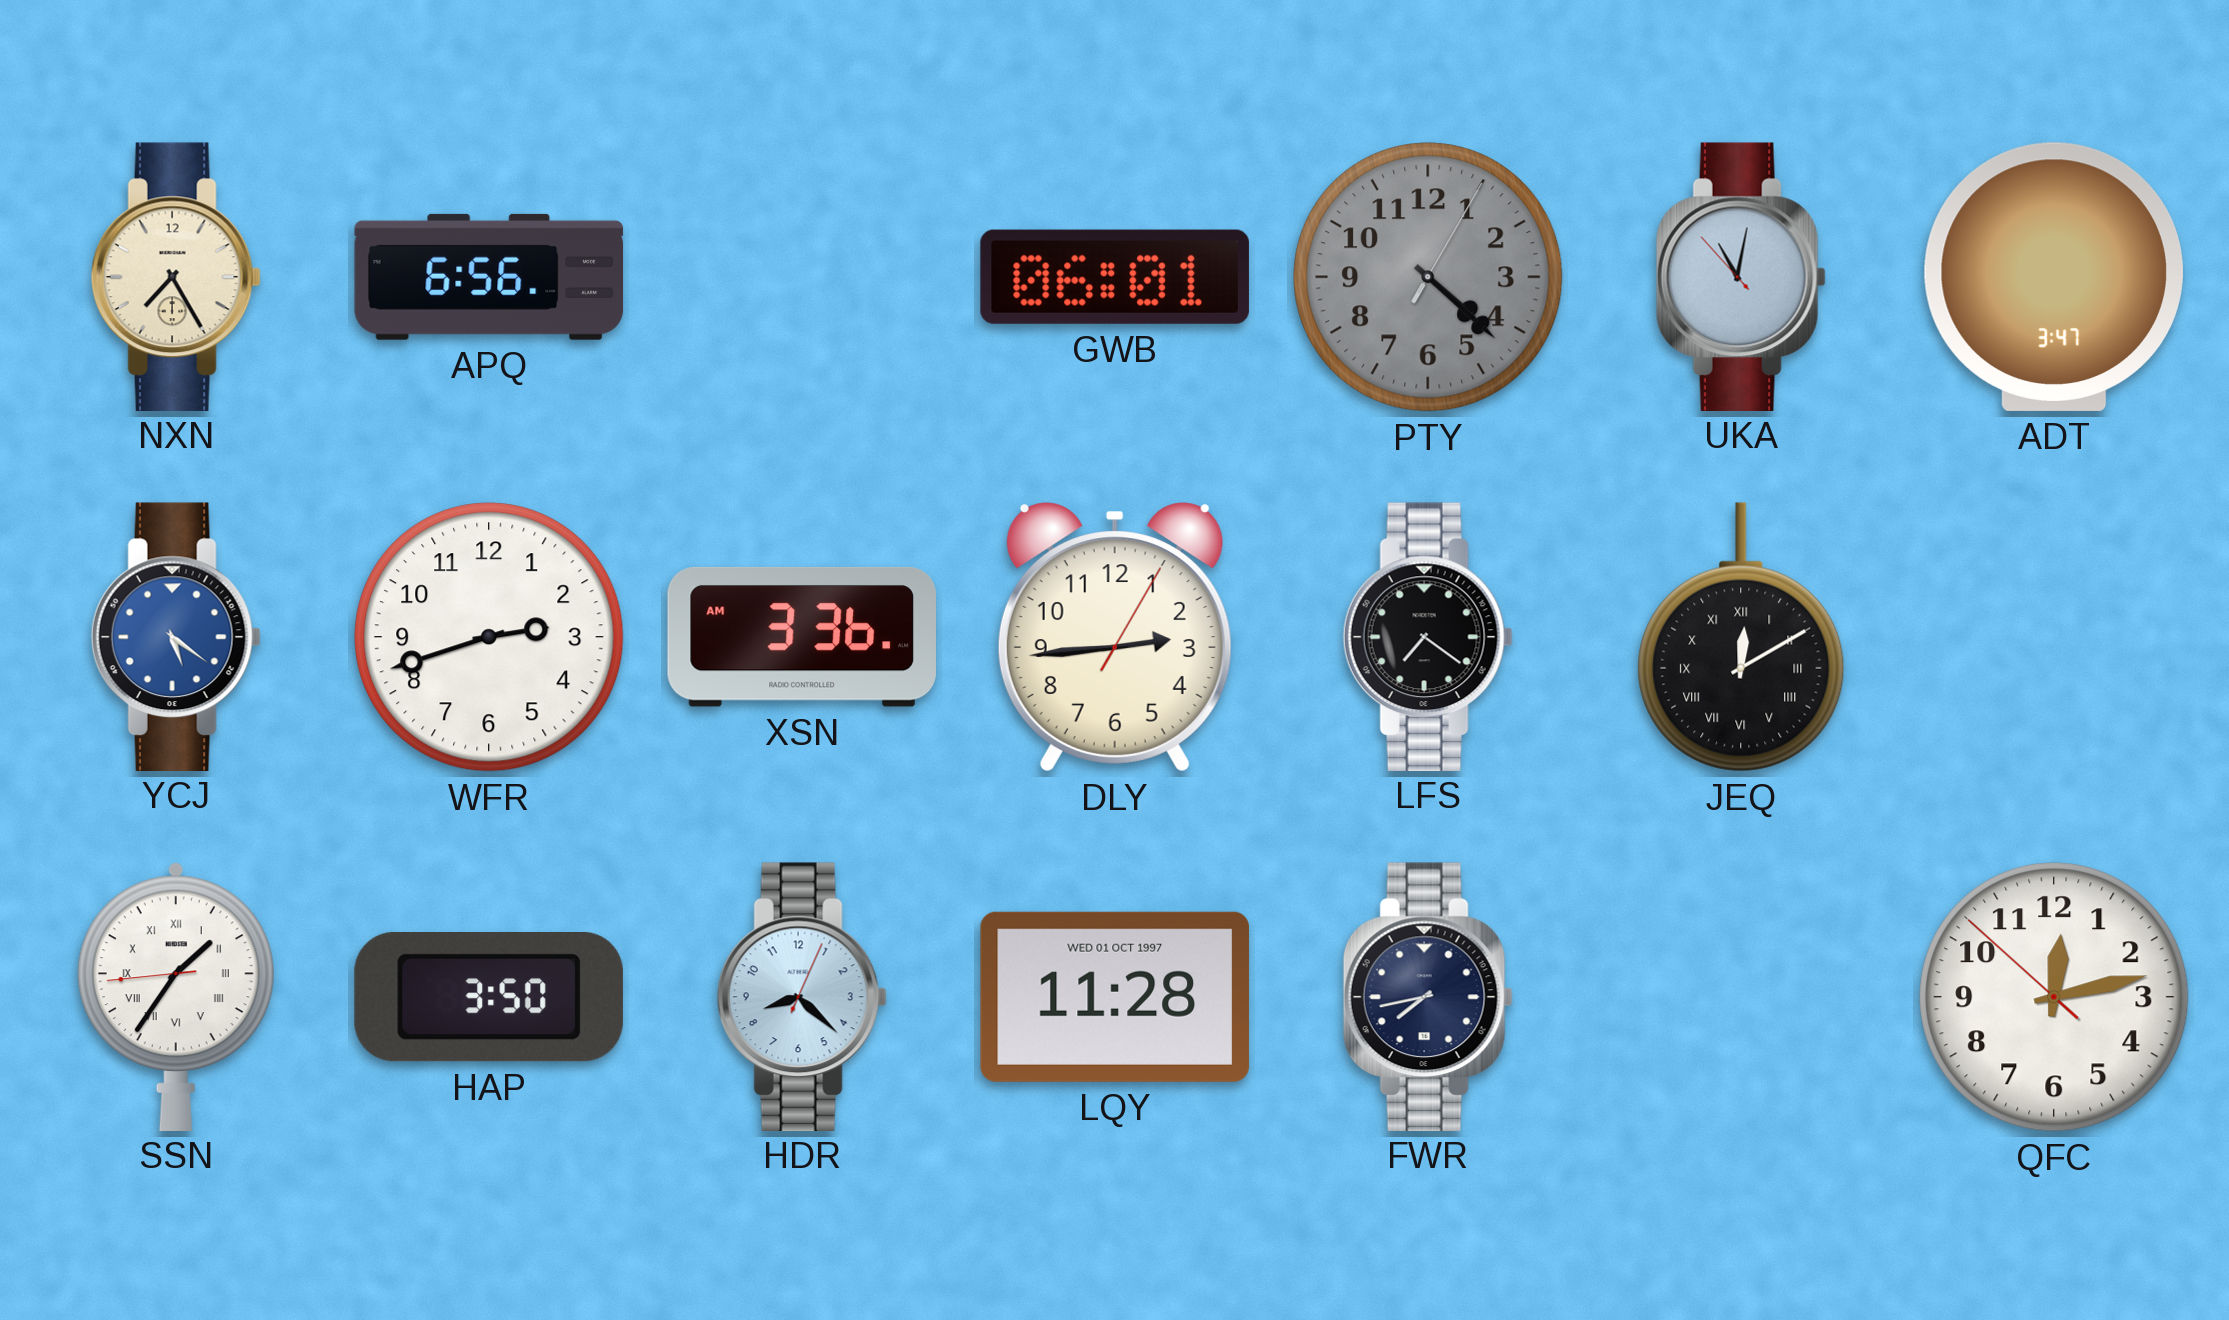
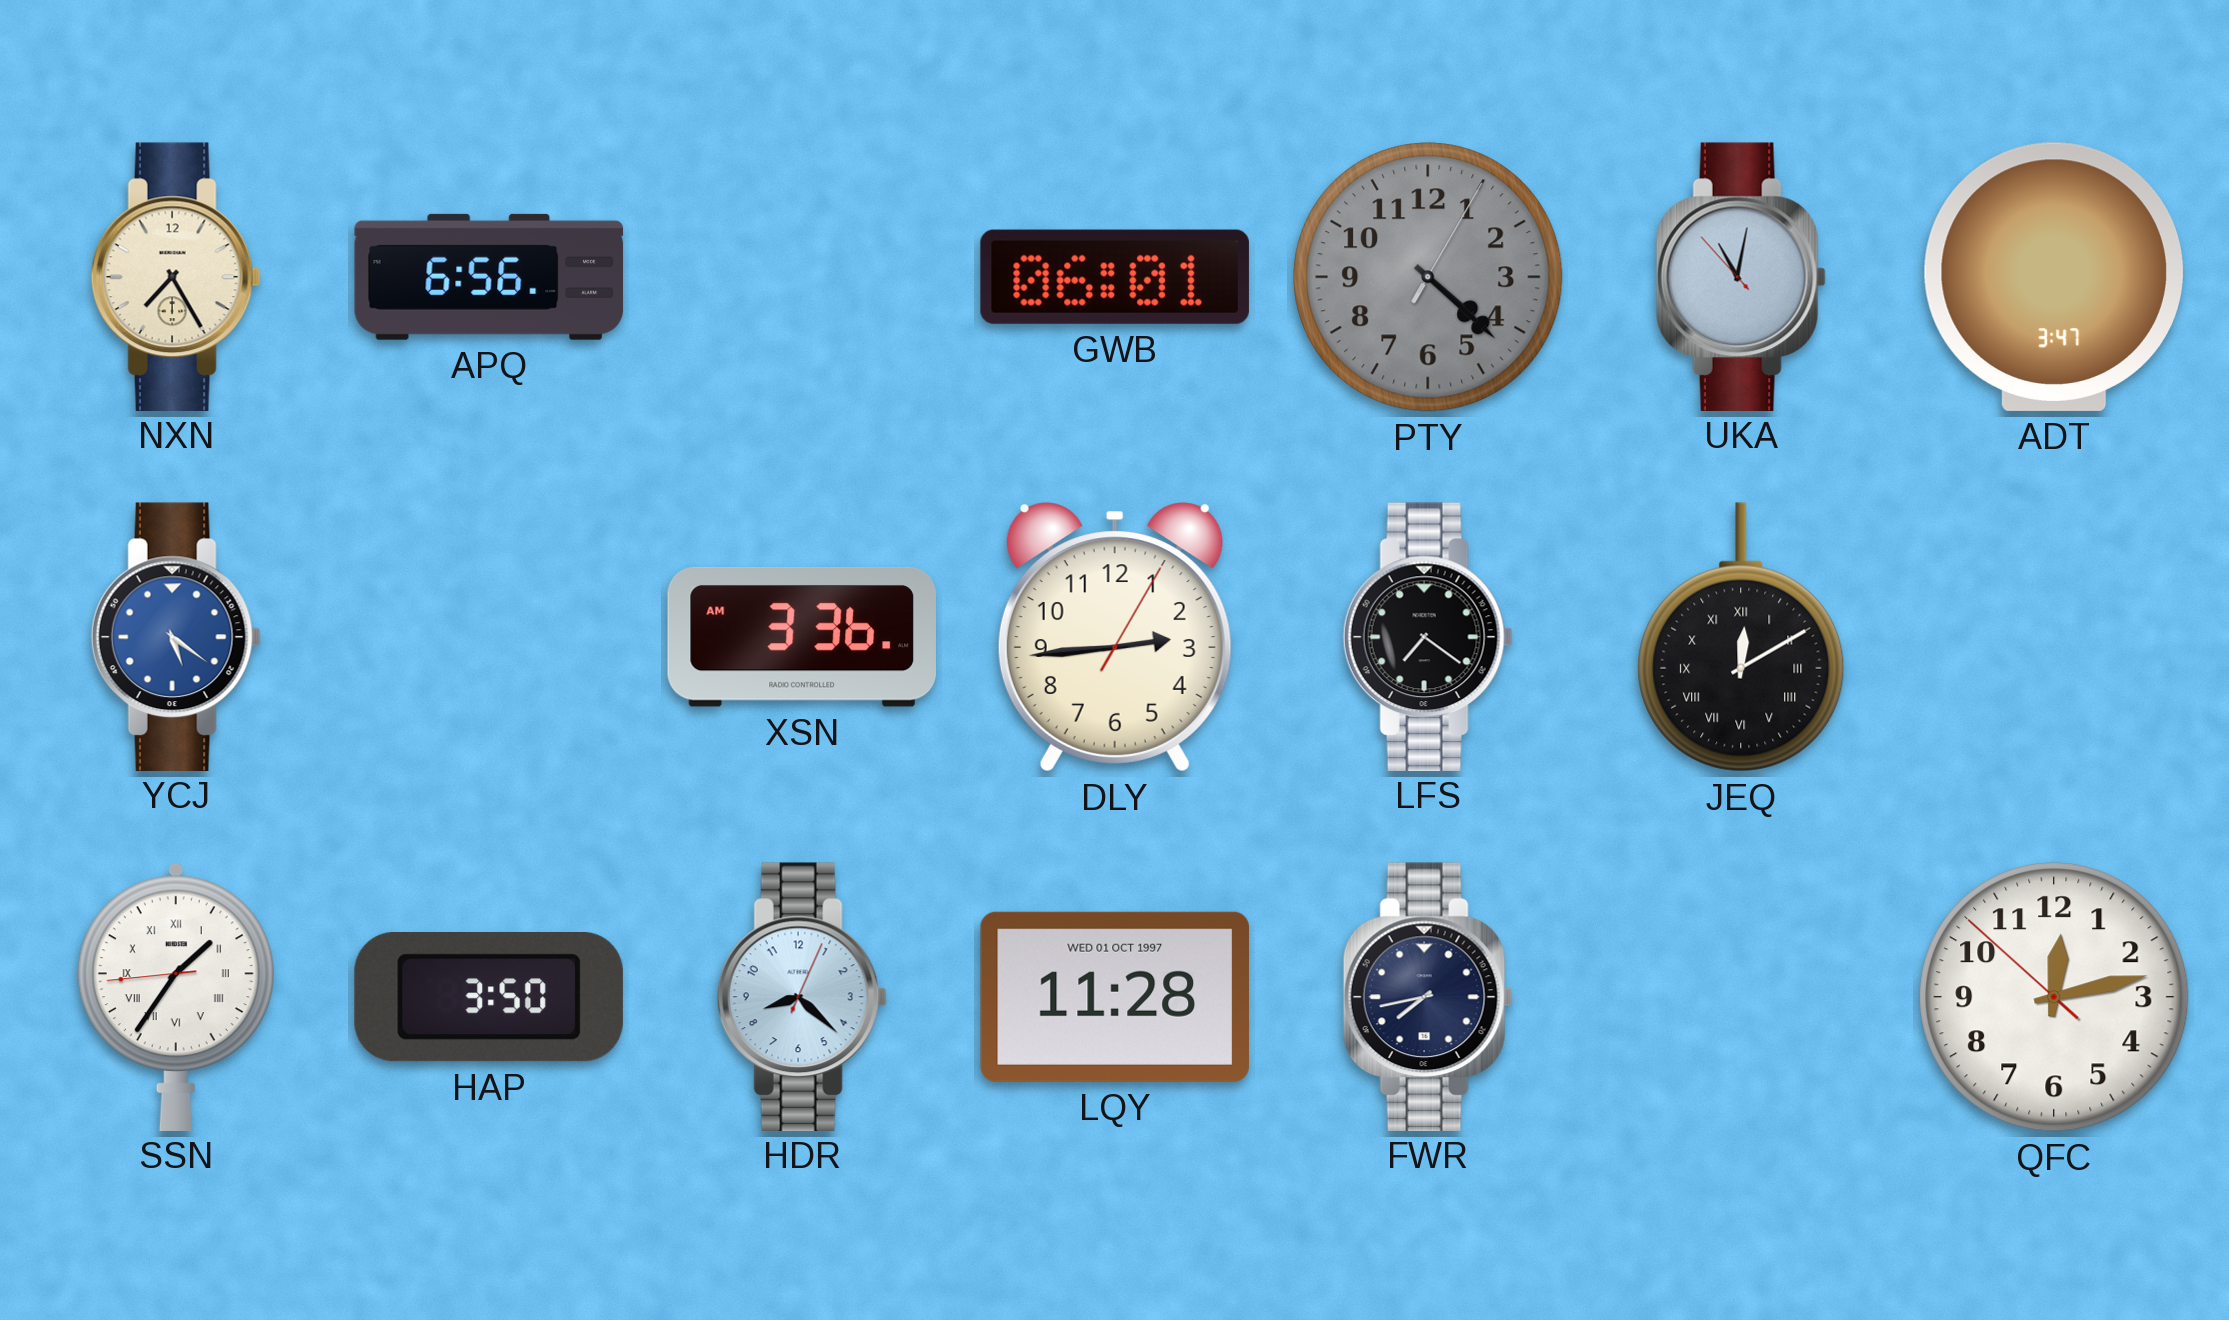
WFR: 2:42 -> none
